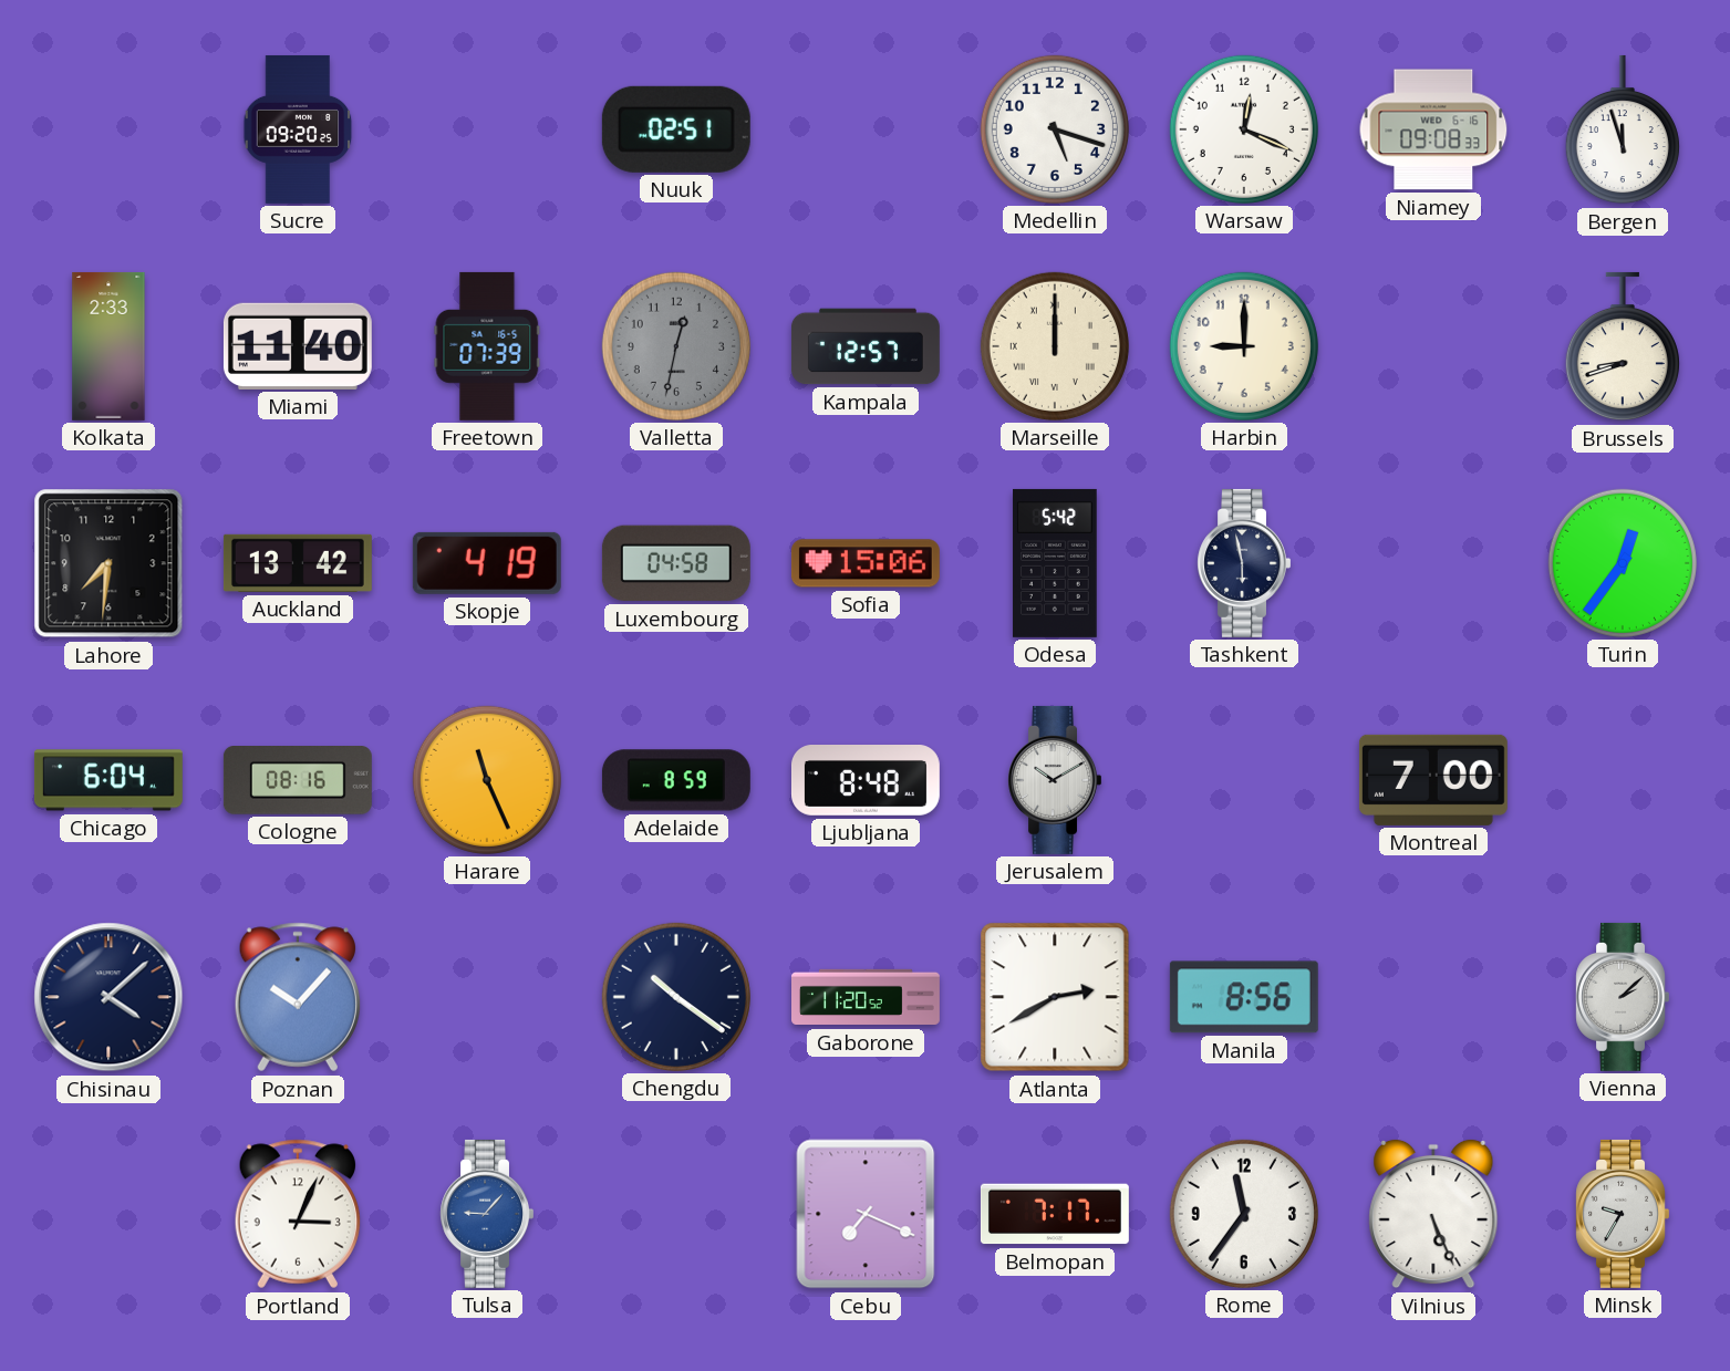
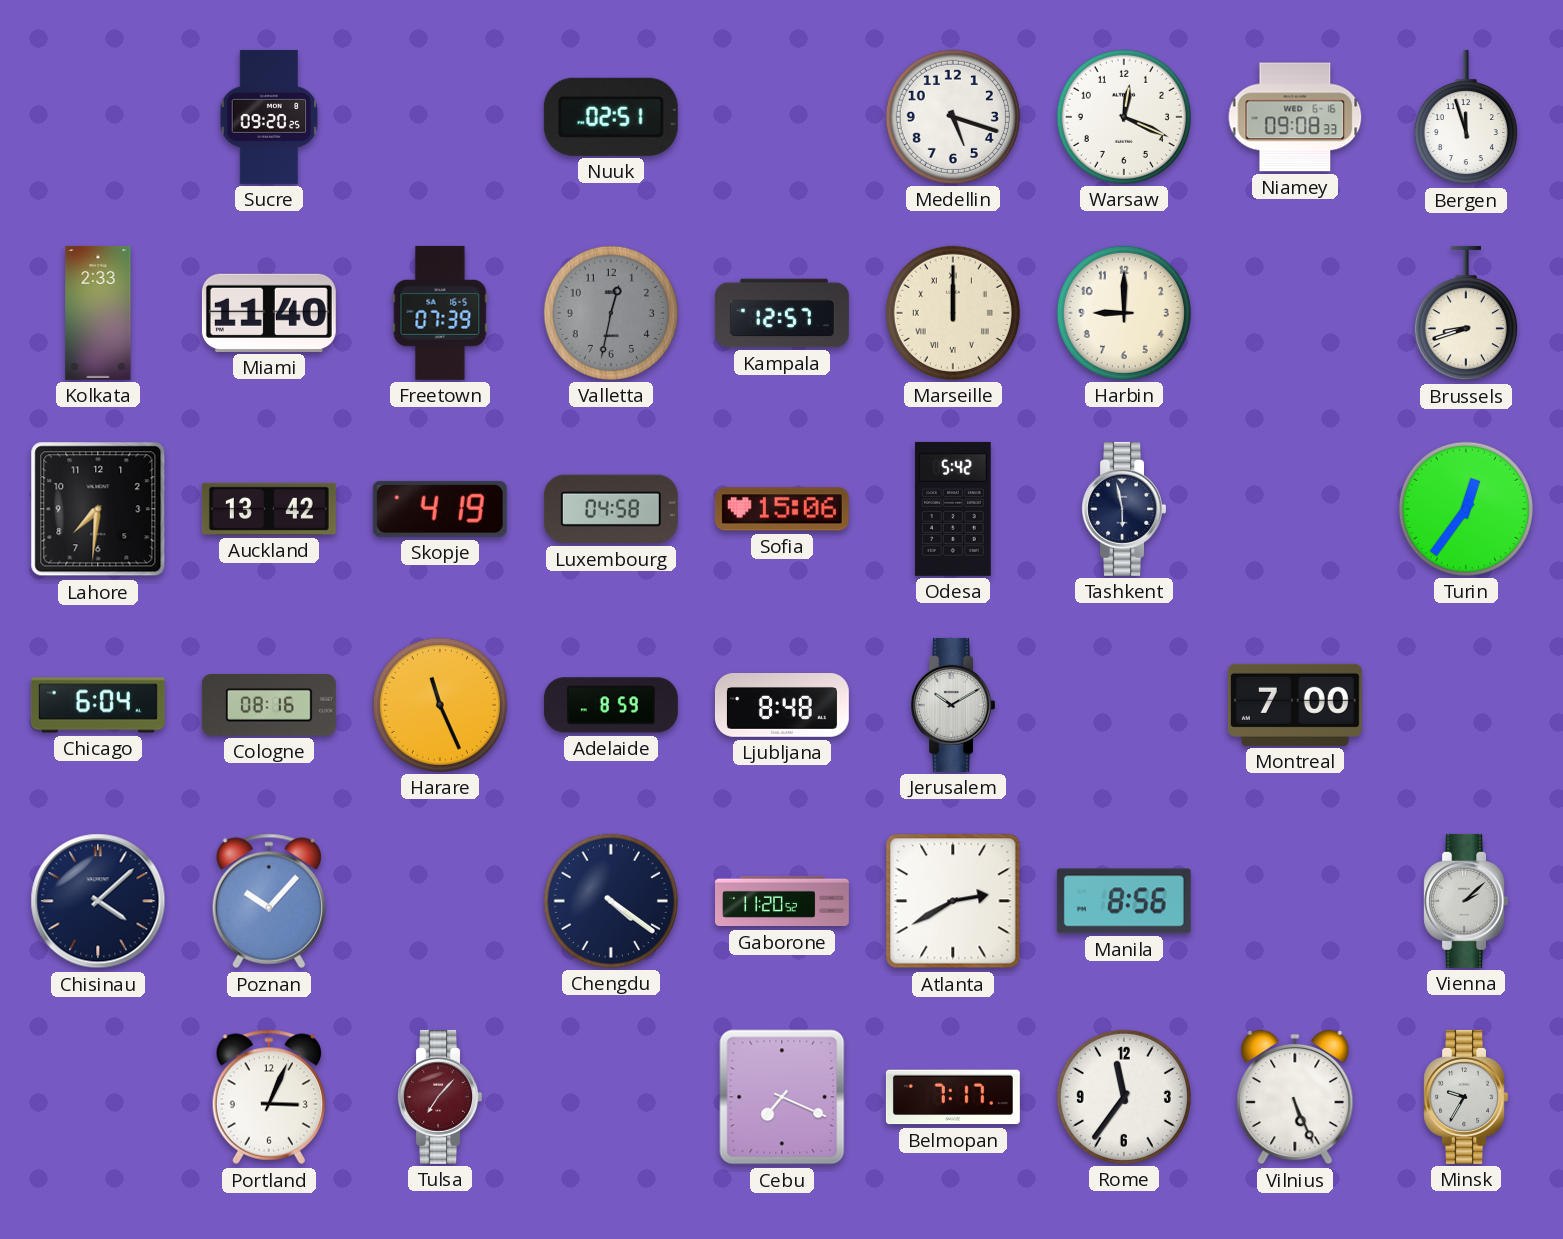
Chengdu: 10:21 -> 4:21
Tulsa: 9:07 -> 7:07
Tulsa dial: blue -> burgundy
